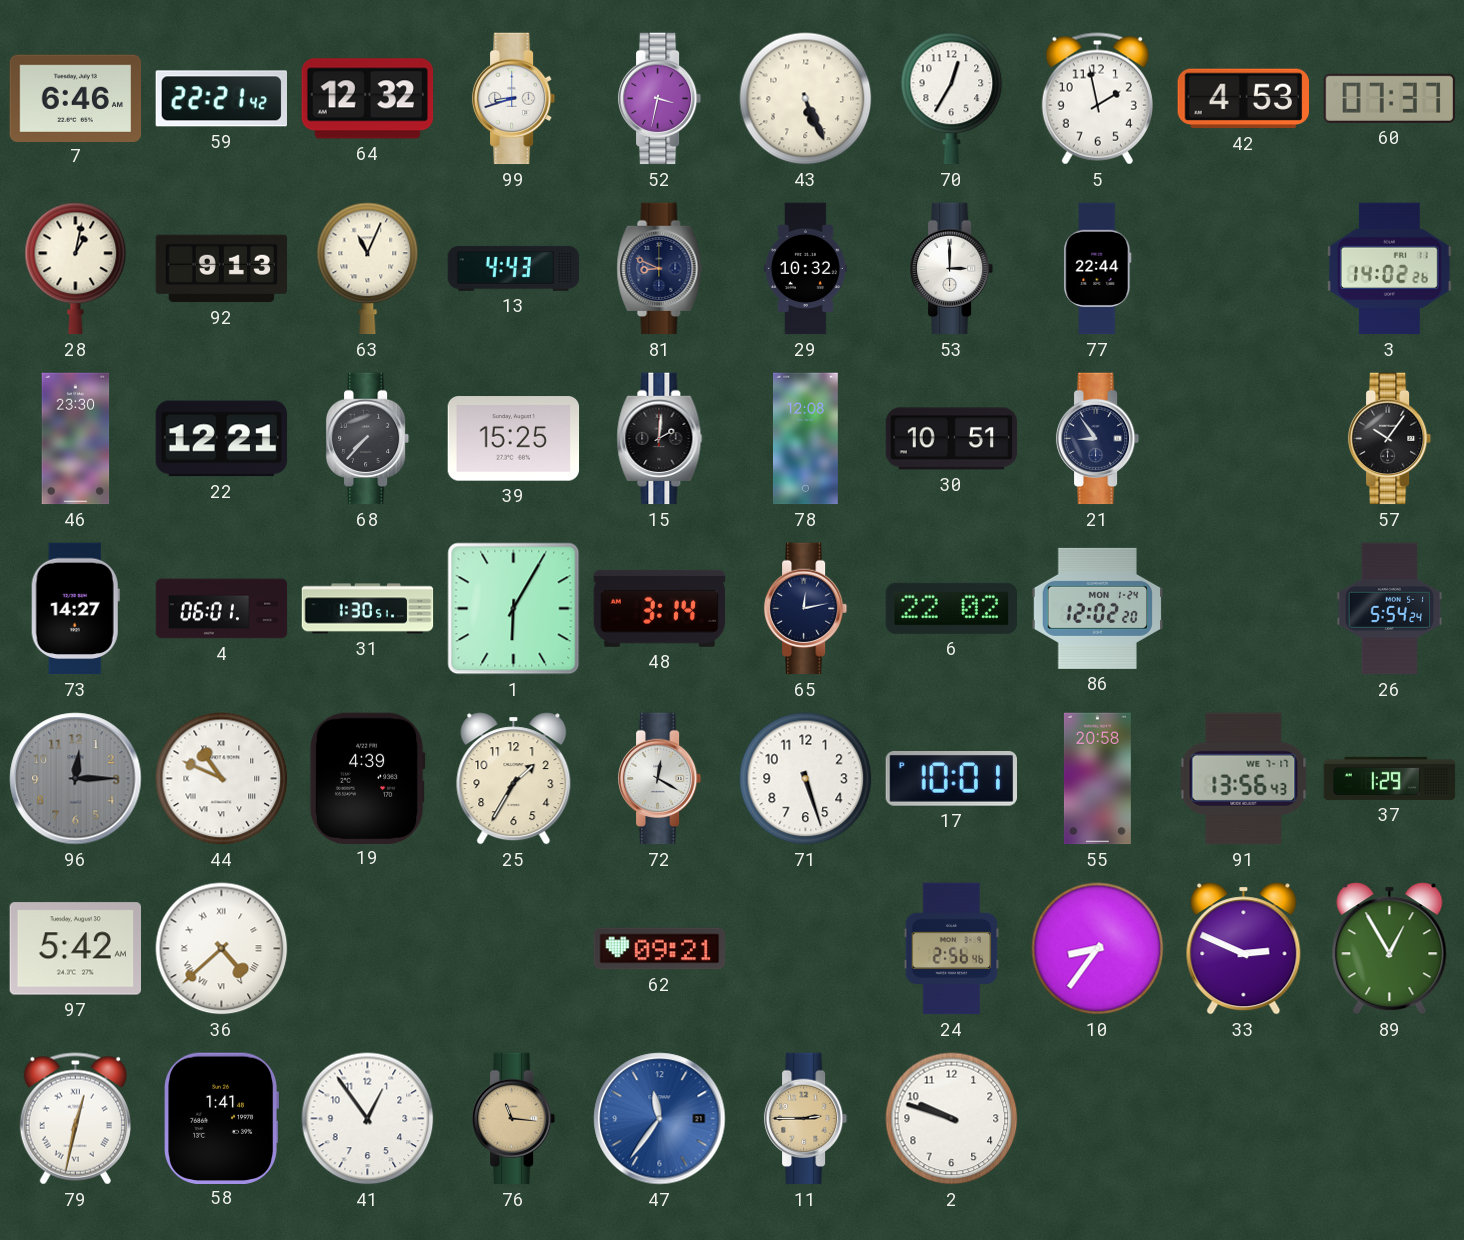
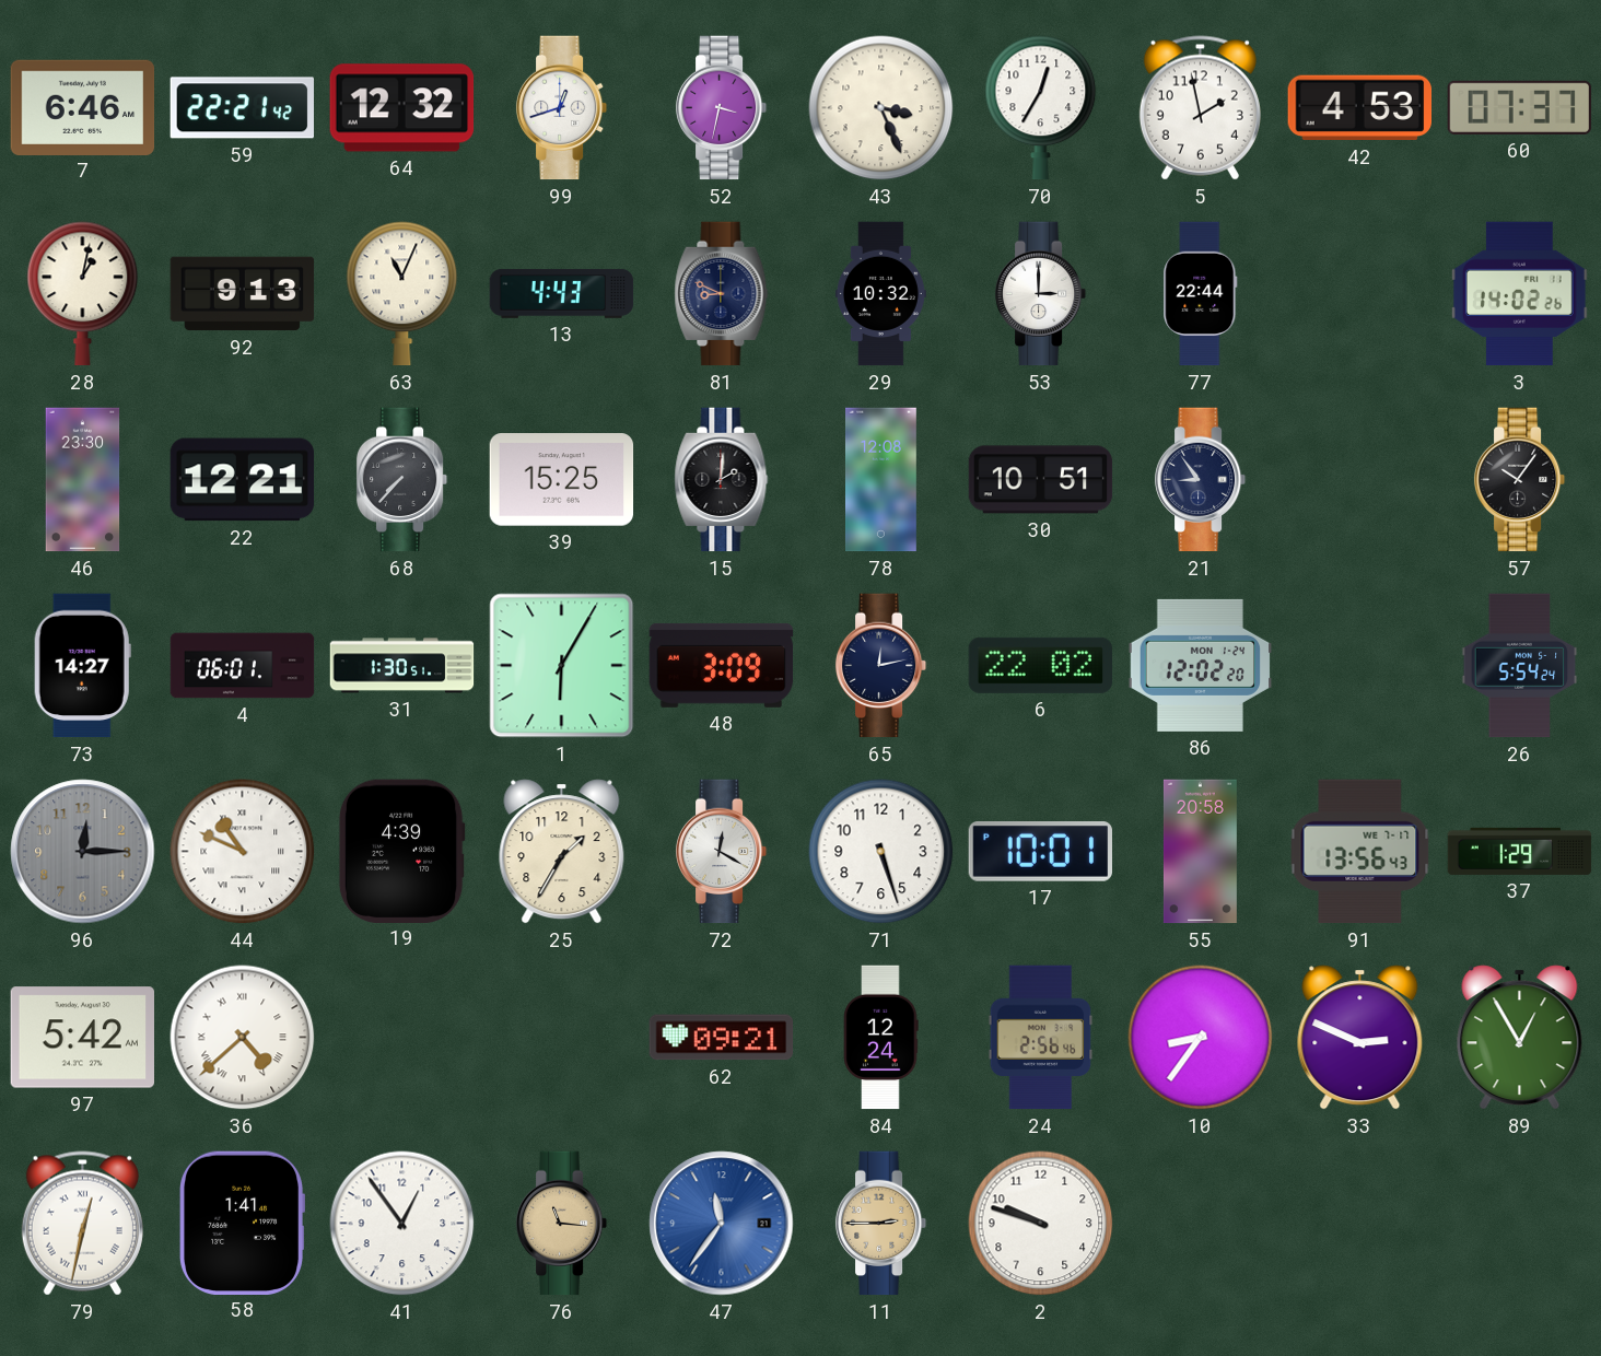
99: 8:42 -> 12:42
43: 5:26 -> 3:26
48: 3:14 -> 3:09
84: none -> 12:24
